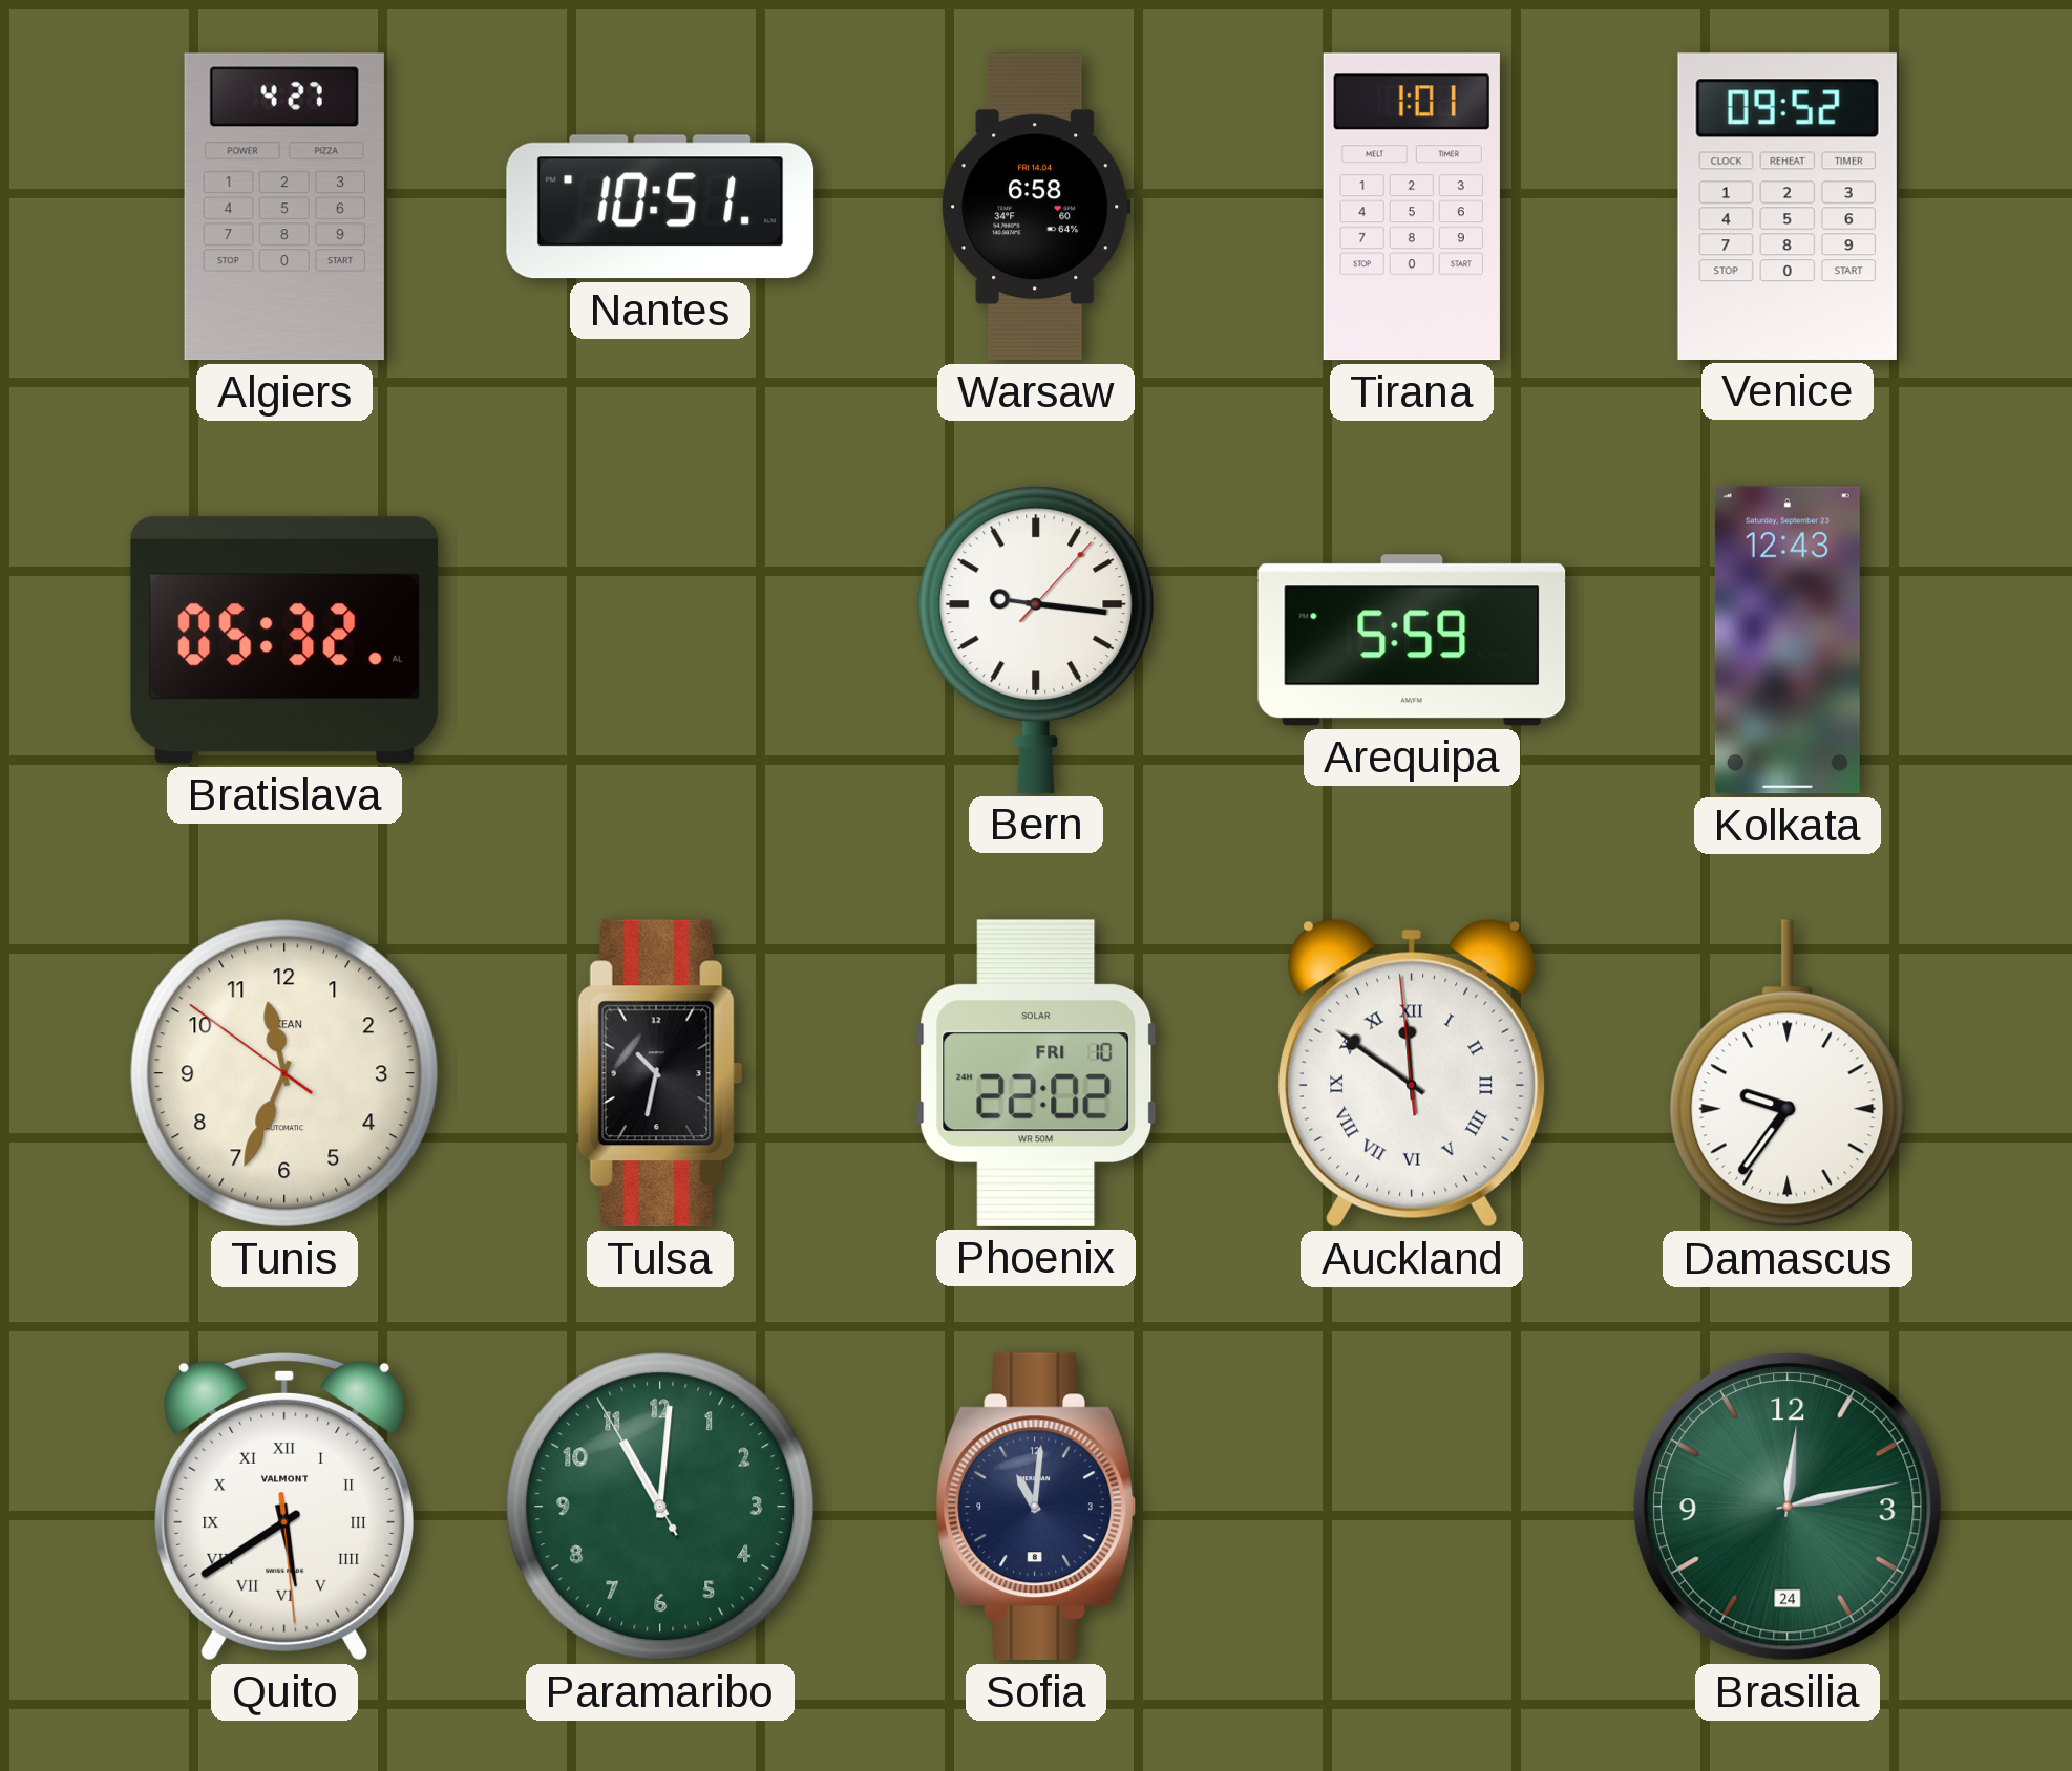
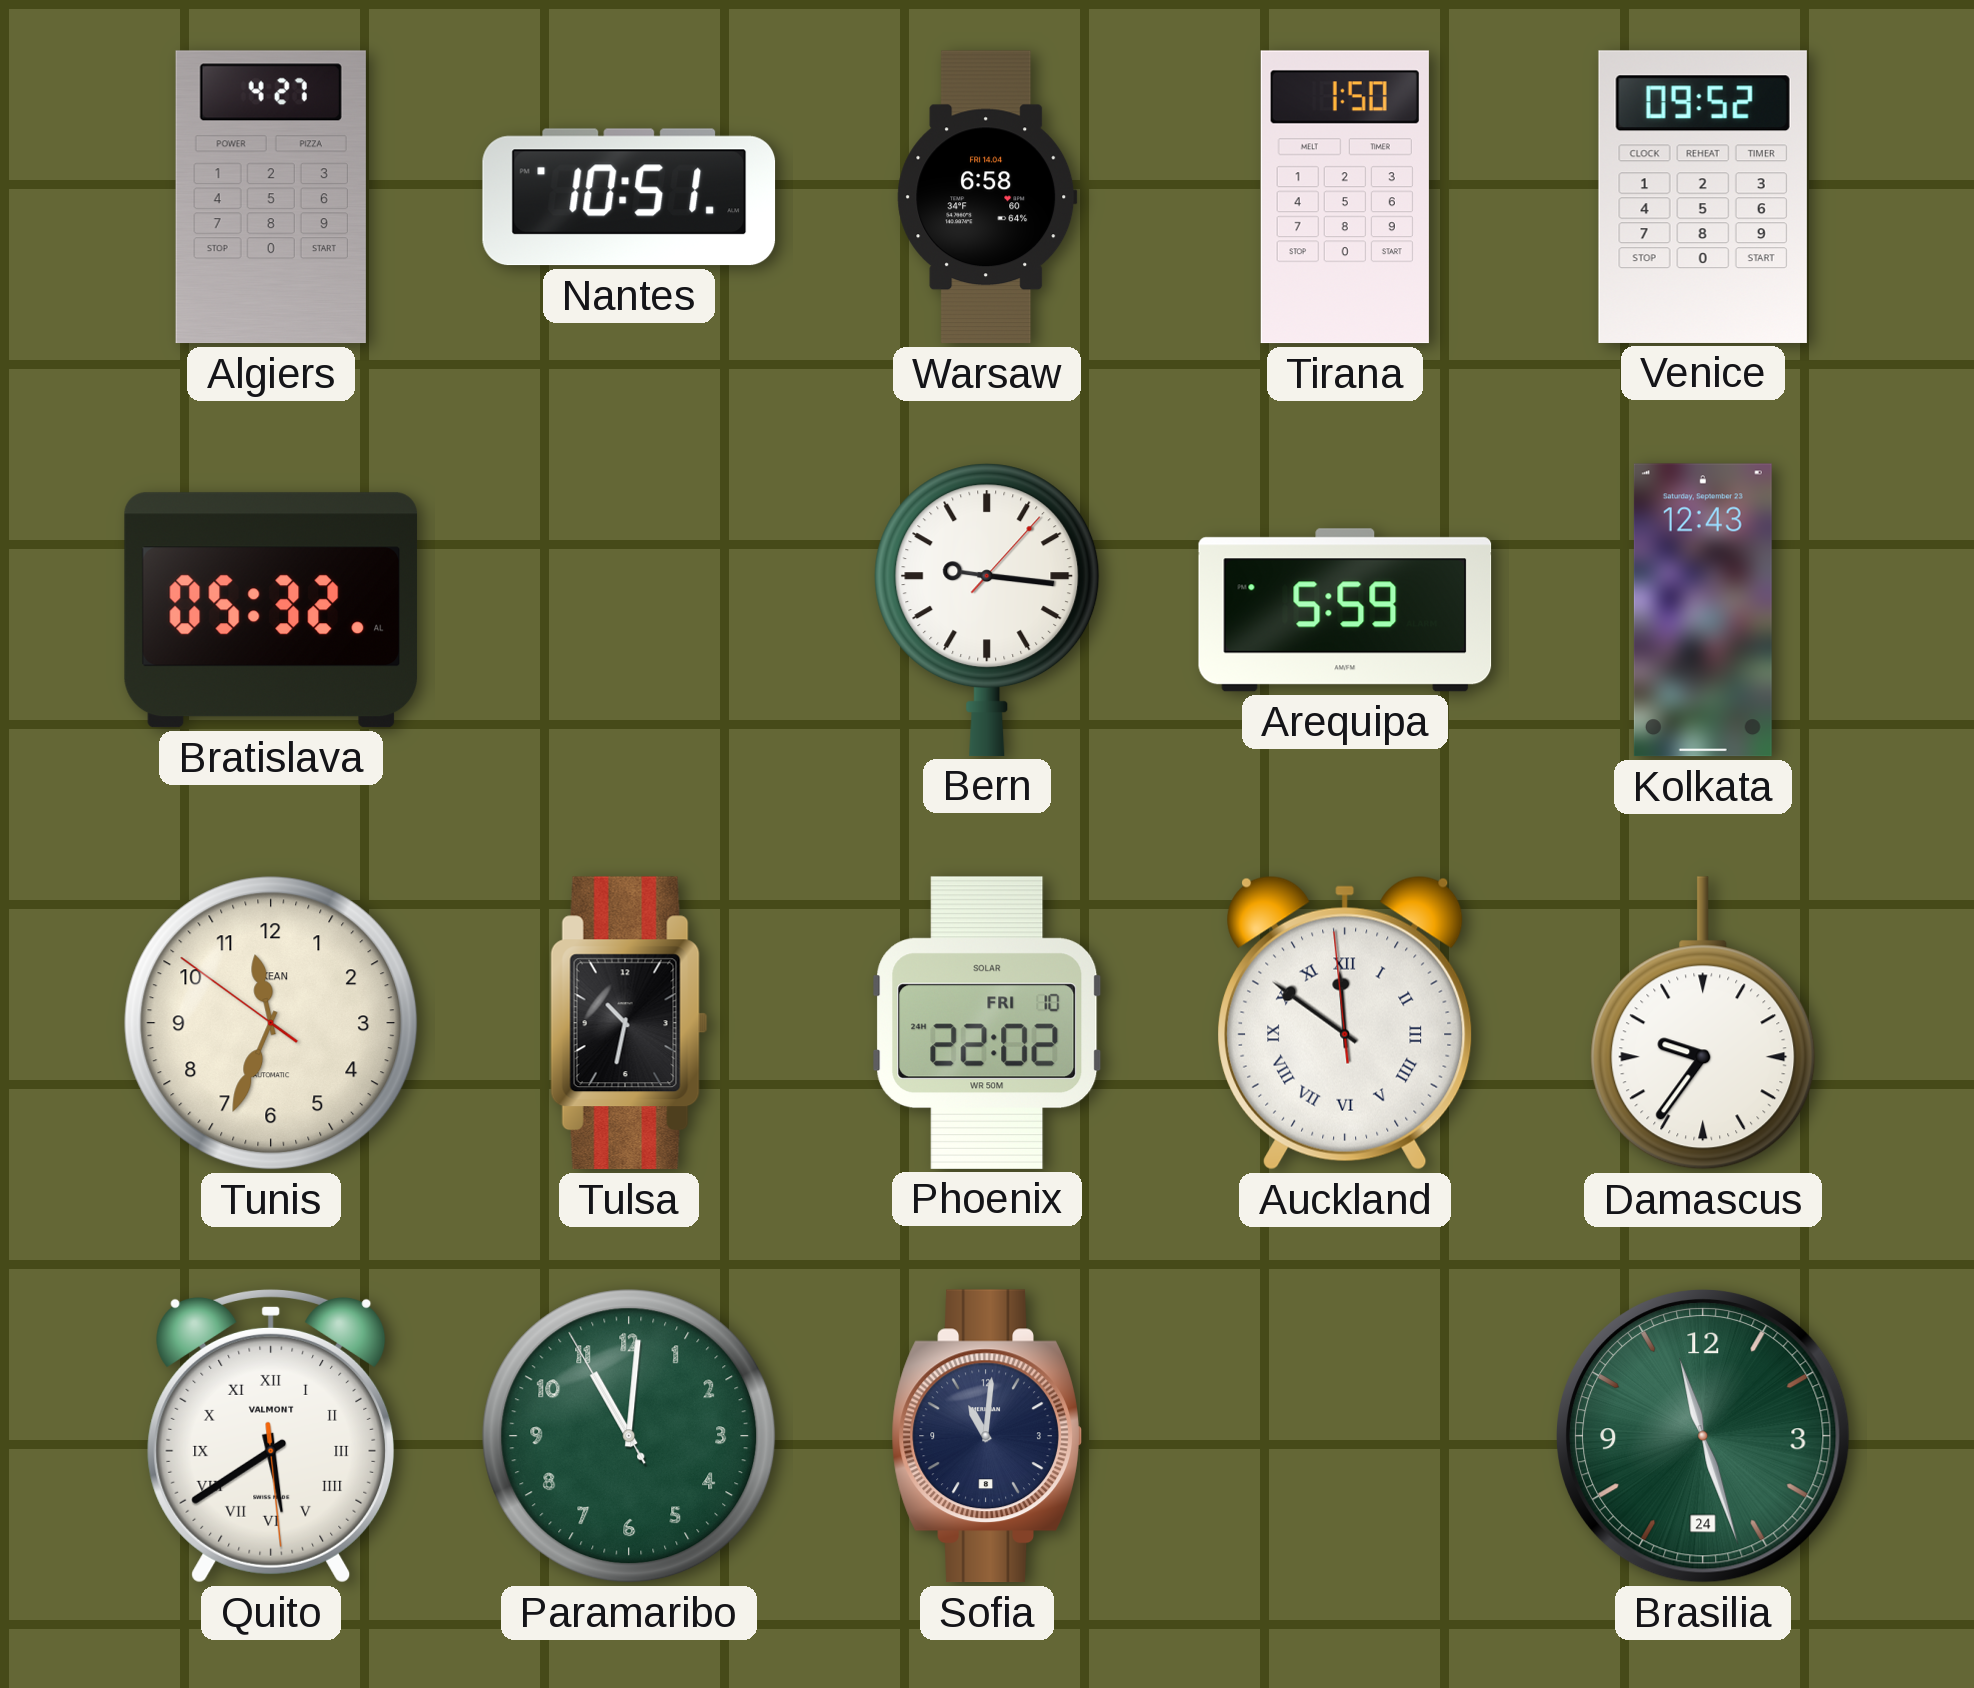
Tirana: 1:01 -> 1:50
Brasilia: 12:13 -> 11:27
